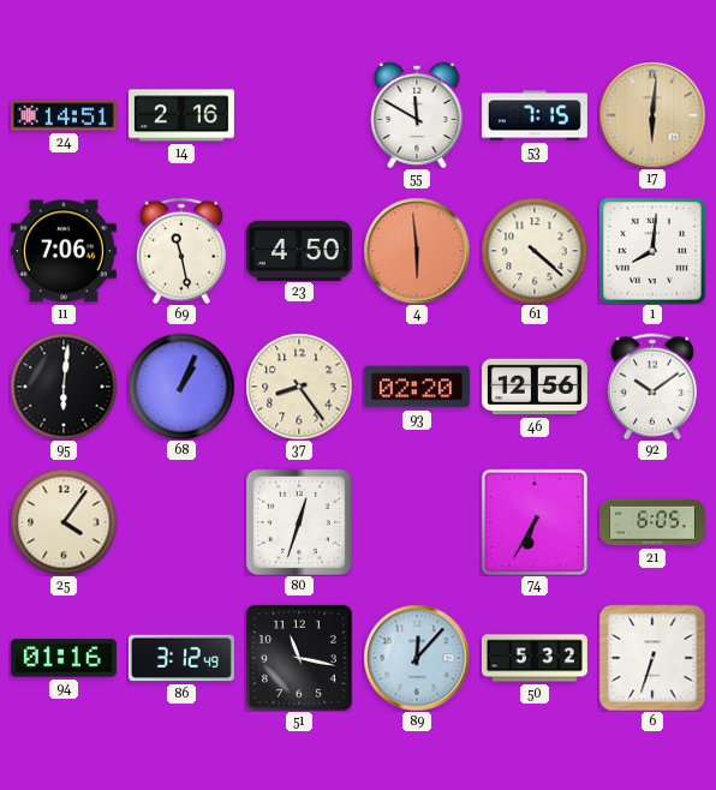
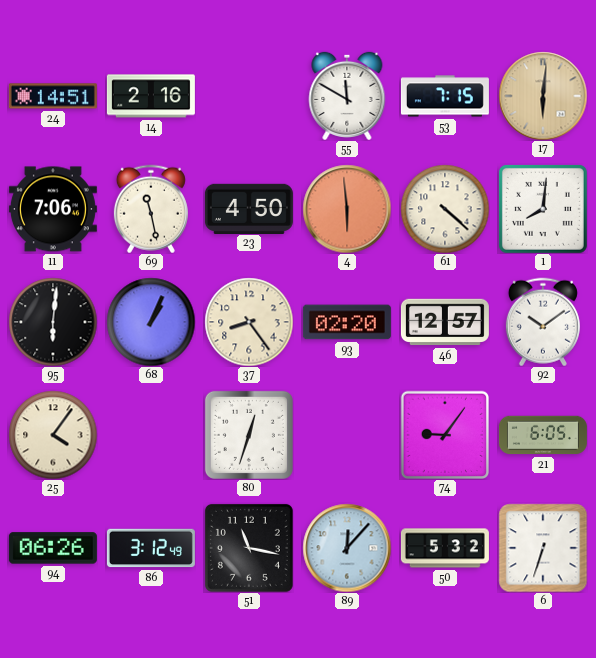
46: 12:56 -> 12:57
74: 6:35 -> 9:06
94: 01:16 -> 06:26
